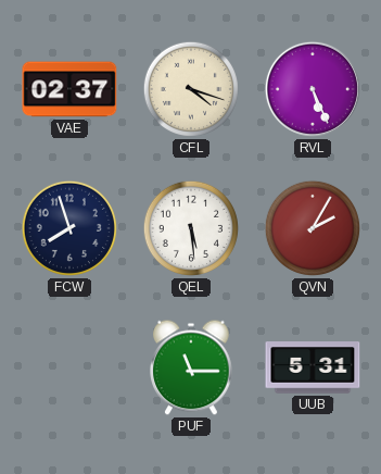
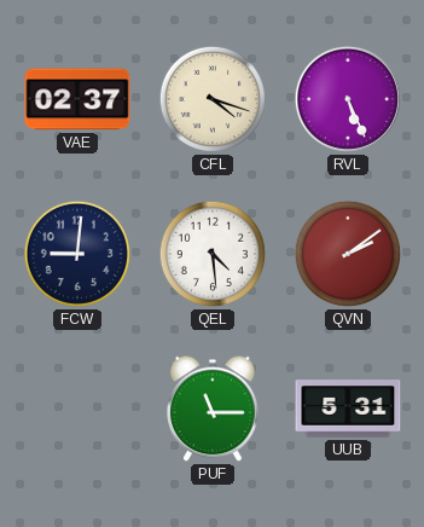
FCW: 7:57 -> 9:01
QEL: 5:29 -> 4:29
QVN: 2:05 -> 2:09
